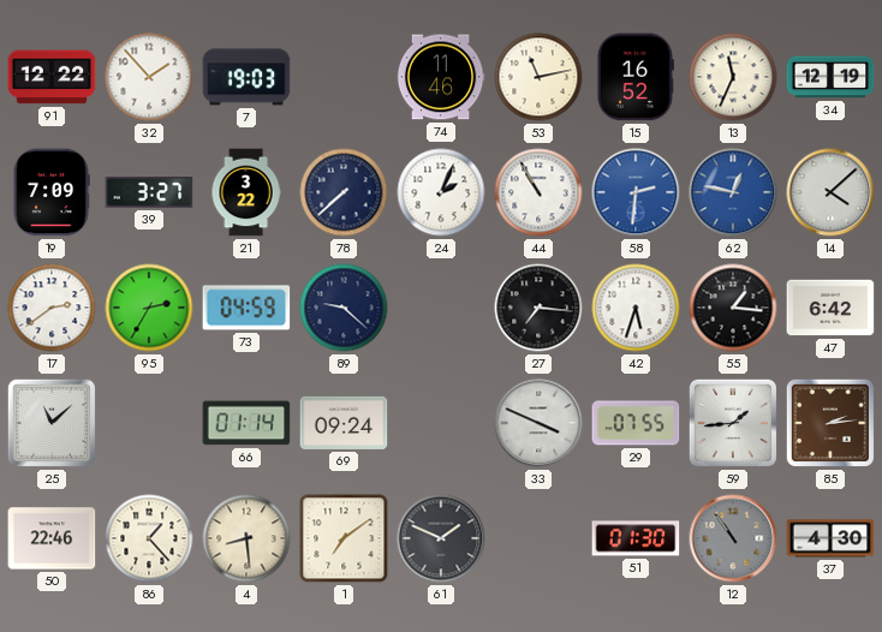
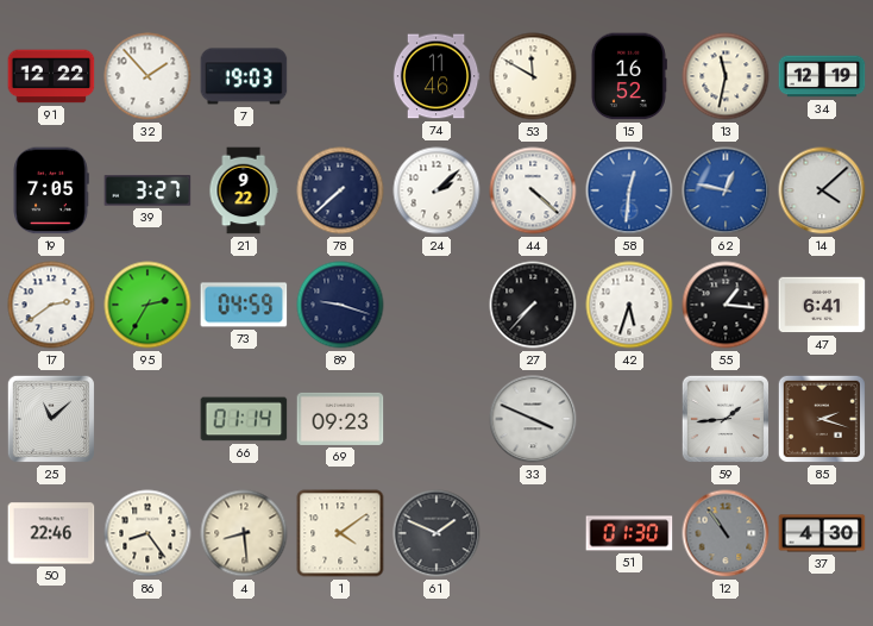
53: 11:13 -> 11:50
13: 11:34 -> 11:32
19: 7:09 -> 7:05
21: 3:22 -> 9:22
24: 2:04 -> 2:08
44: 10:55 -> 4:22
58: 2:31 -> 12:31
89: 9:22 -> 9:18
27: 7:16 -> 7:37
47: 6:42 -> 6:41
69: 09:24 -> 09:23
29: 07:55 -> none
85: 2:14 -> 2:18
86: 1:23 -> 8:24
1: 7:09 -> 4:09
